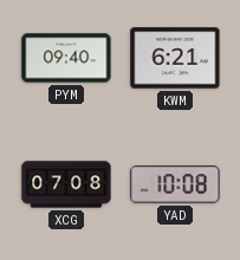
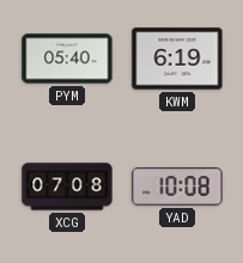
PYM: 09:40 -> 05:40
KWM: 6:21 -> 6:19
